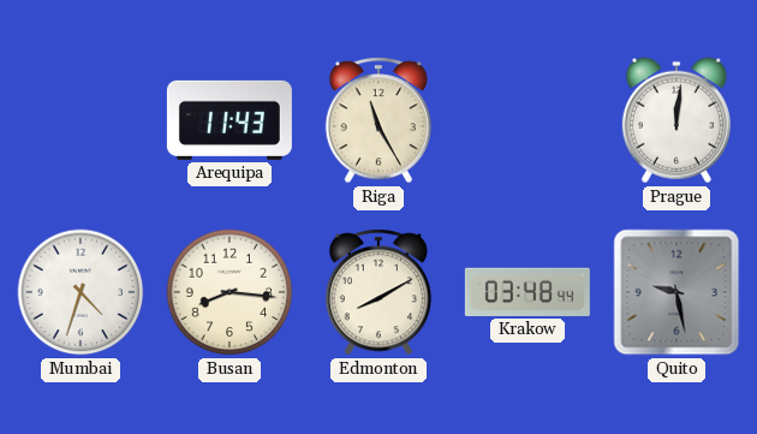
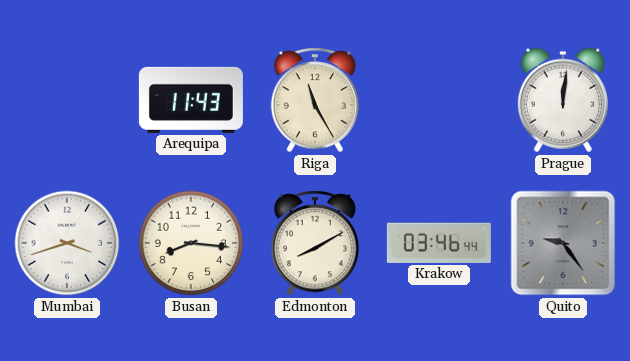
Mumbai: 4:33 -> 3:42
Krakow: 03:48 -> 03:46
Quito: 9:28 -> 9:24
